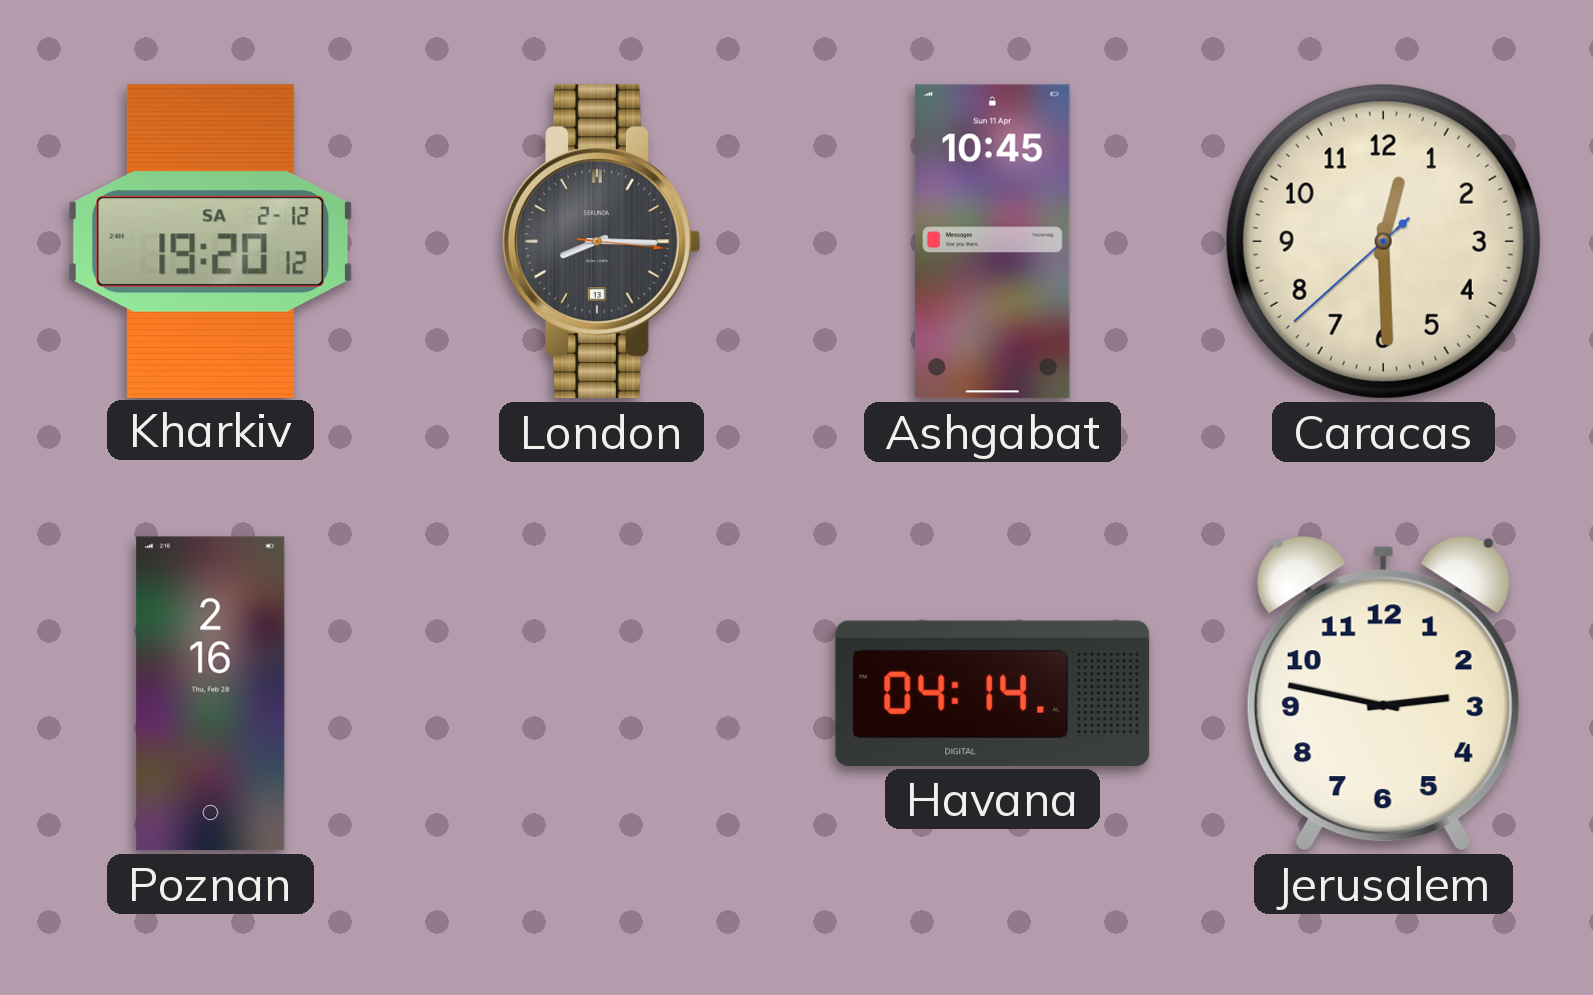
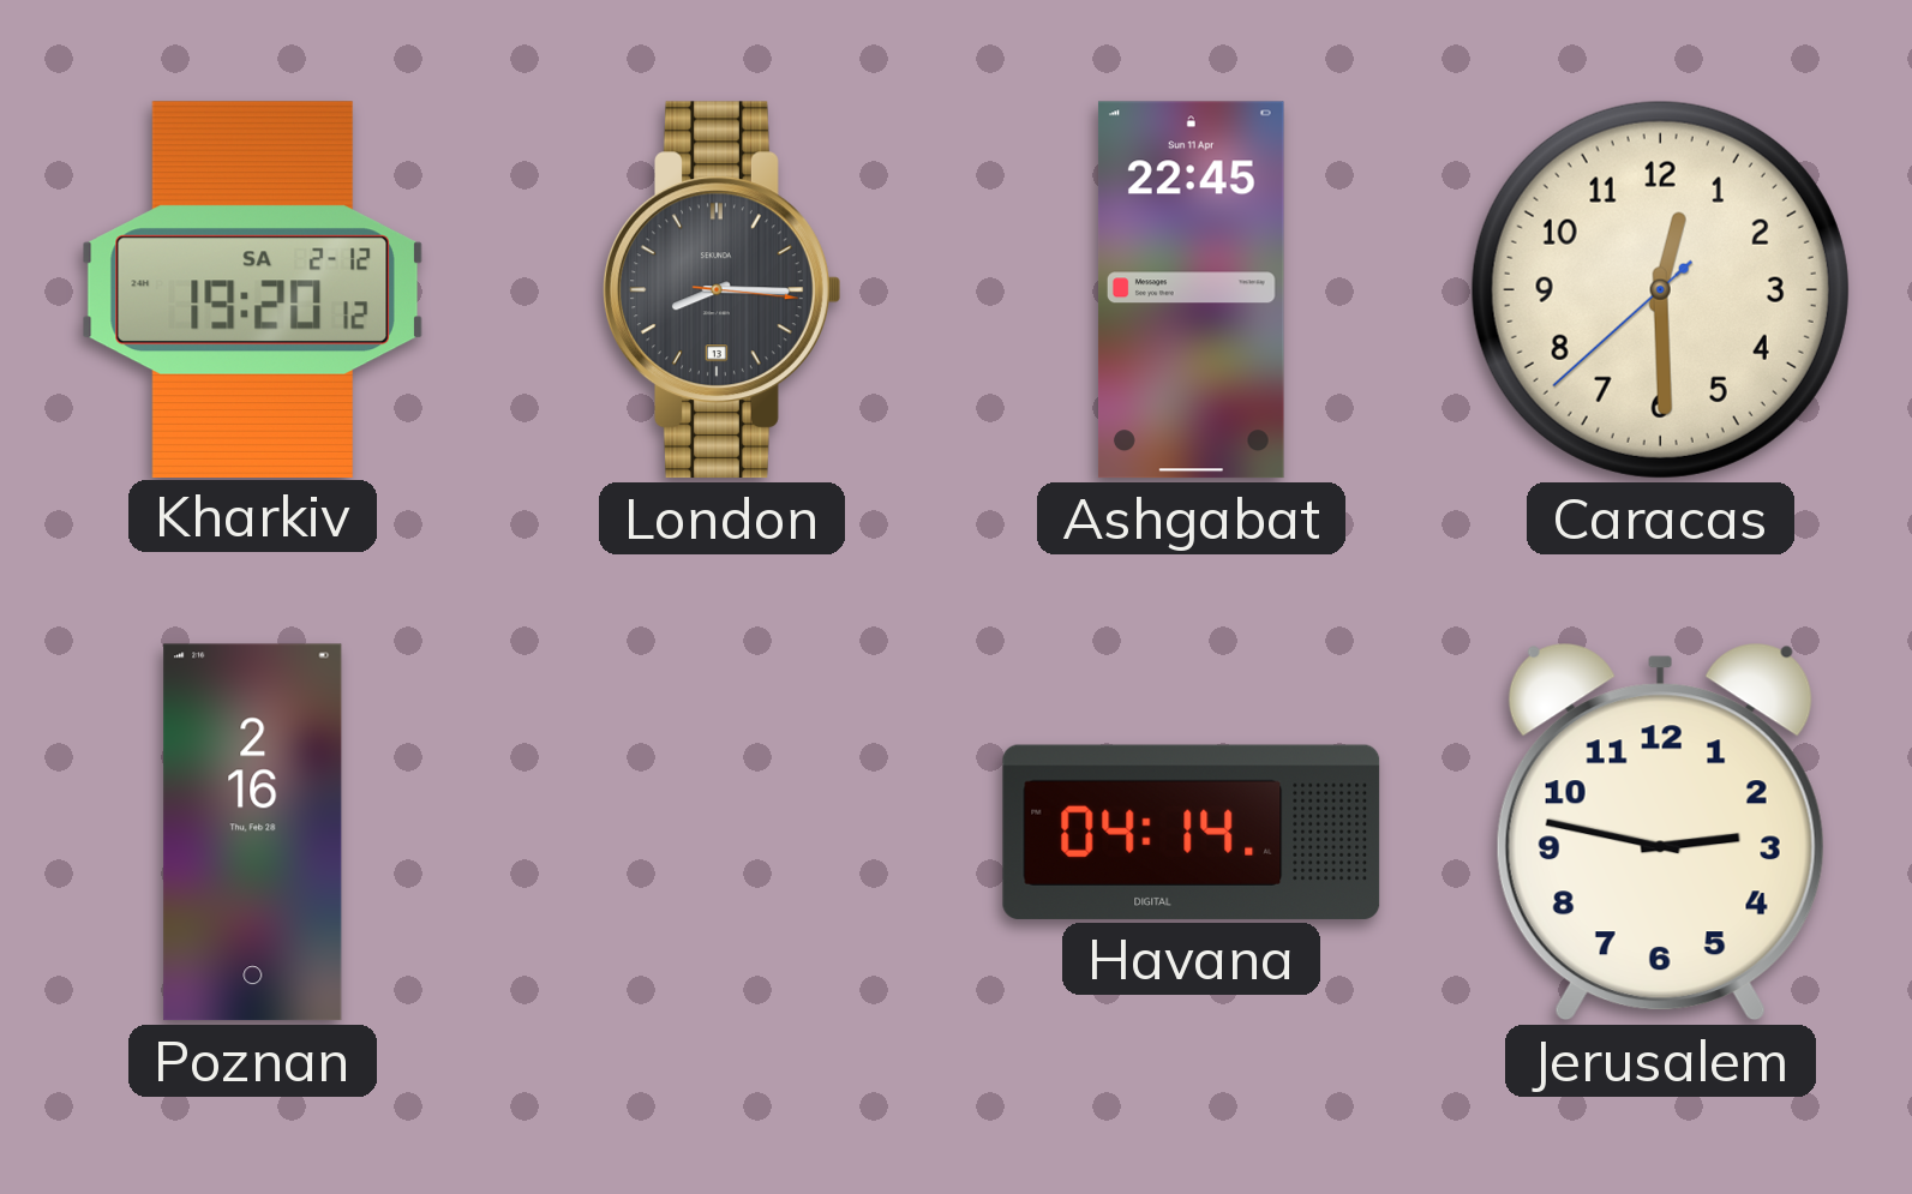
Ashgabat: 10:45 -> 22:45
